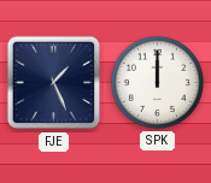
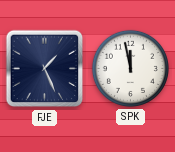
SPK: 12:00 -> 11:58
